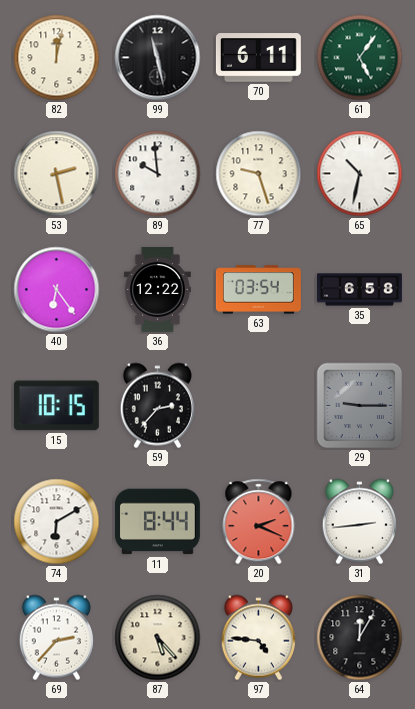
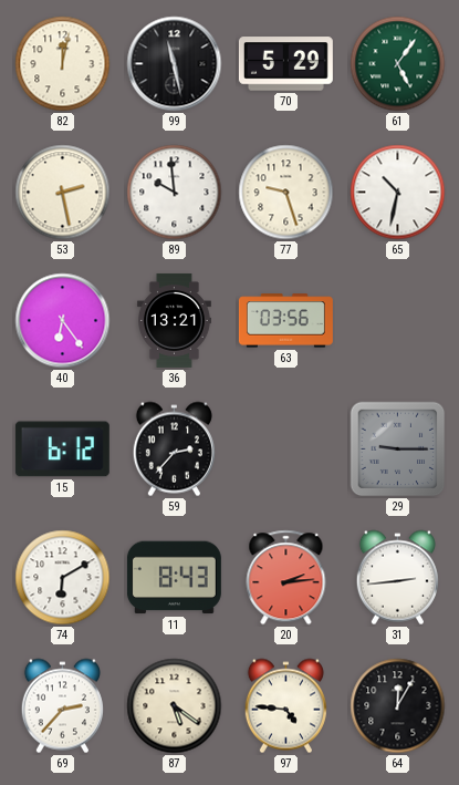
70: 6:11 -> 5:29
36: 12:22 -> 13:21
63: 03:54 -> 03:56
35: 6:58 -> none
15: 10:15 -> 6:12
11: 8:44 -> 8:43
20: 2:19 -> 2:14
87: 5:23 -> 5:21
